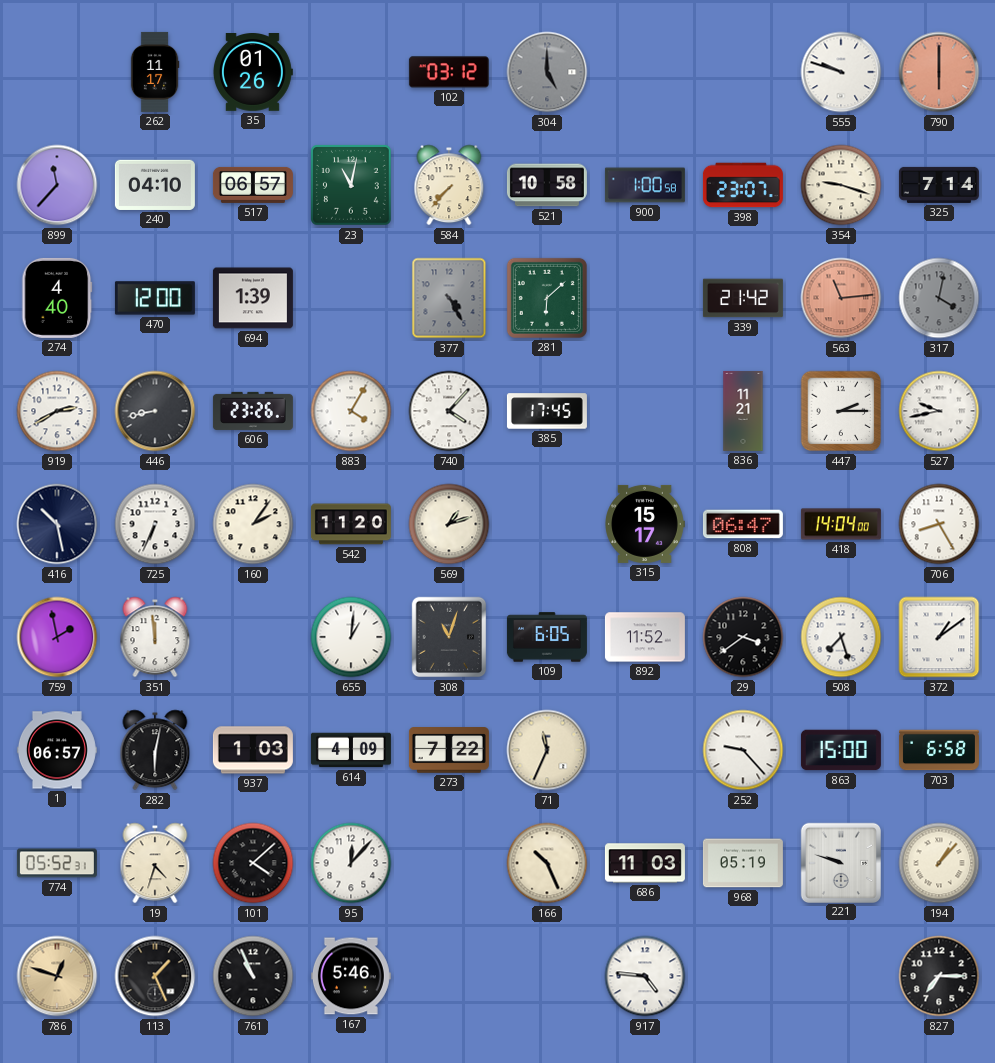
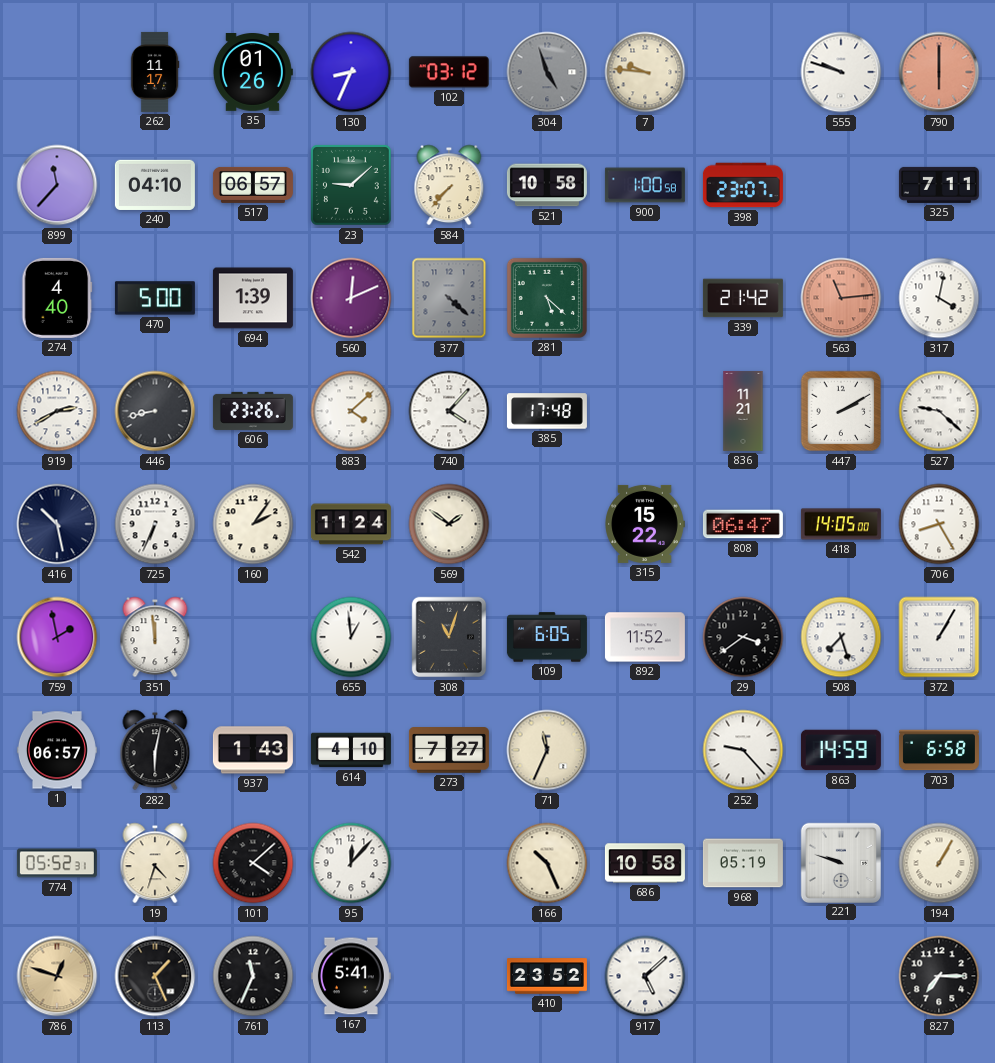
130: none -> 8:34
304: 5:00 -> 4:57
7: none -> 9:46
23: 11:02 -> 9:08
354: 9:18 -> none
325: 7:14 -> 7:11
470: 12:00 -> 5:00
560: none -> 12:11
377: 4:25 -> 4:22
281: 6:08 -> 5:22
317 dial: grey -> white
883: 4:05 -> 4:08
385: 17:45 -> 17:48
447: 2:15 -> 2:10
527: 9:43 -> 9:22
542: 11:20 -> 11:24
569: 1:12 -> 1:51
315: 15:17 -> 15:22
418: 14:04 -> 14:05
655: 1:01 -> 12:59
372: 1:09 -> 1:05
937: 1:03 -> 1:43
614: 4:09 -> 4:10
273: 7:22 -> 7:27
863: 15:00 -> 14:59
686: 11:03 -> 10:58
194: 1:07 -> 1:05
761: 10:56 -> 11:34
167: 5:46 -> 5:41
410: none -> 23:52
917: 4:46 -> 5:08
